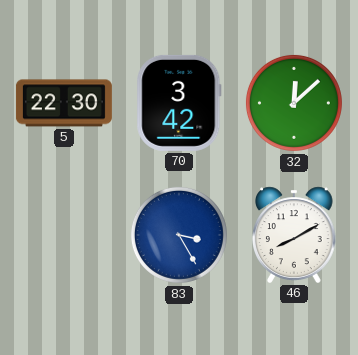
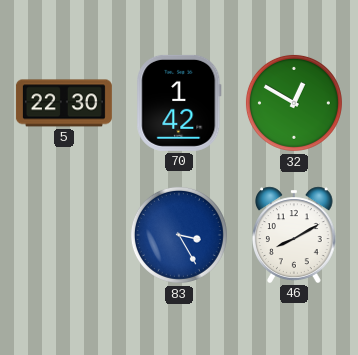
70: 3:42 -> 1:42
32: 12:08 -> 12:50
